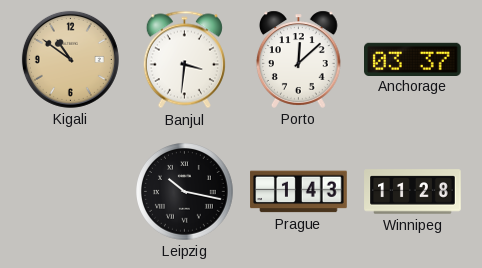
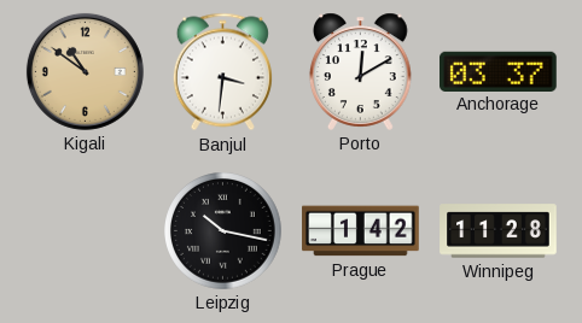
Porto: 12:08 -> 12:10
Prague: 1:43 -> 1:42
